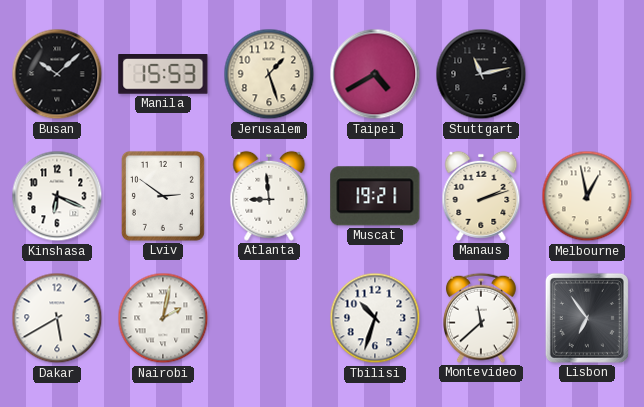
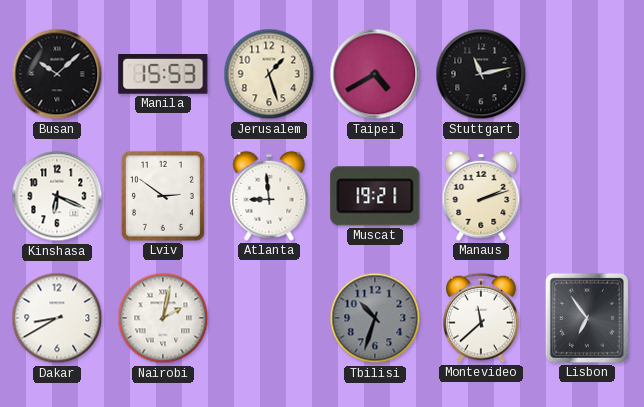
Melbourne: 12:58 -> none
Dakar: 5:40 -> 8:40
Tbilisi dial: white -> grey
